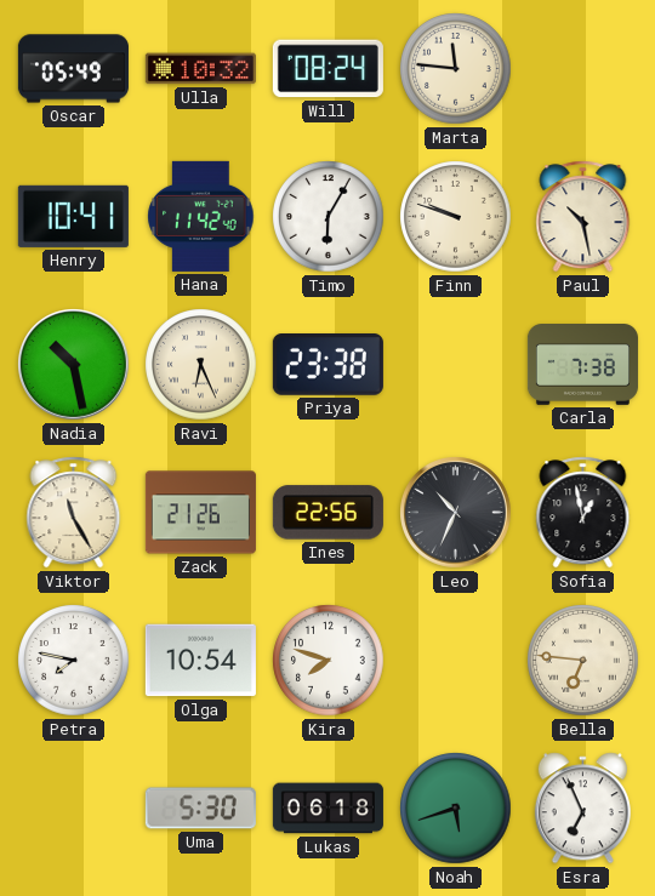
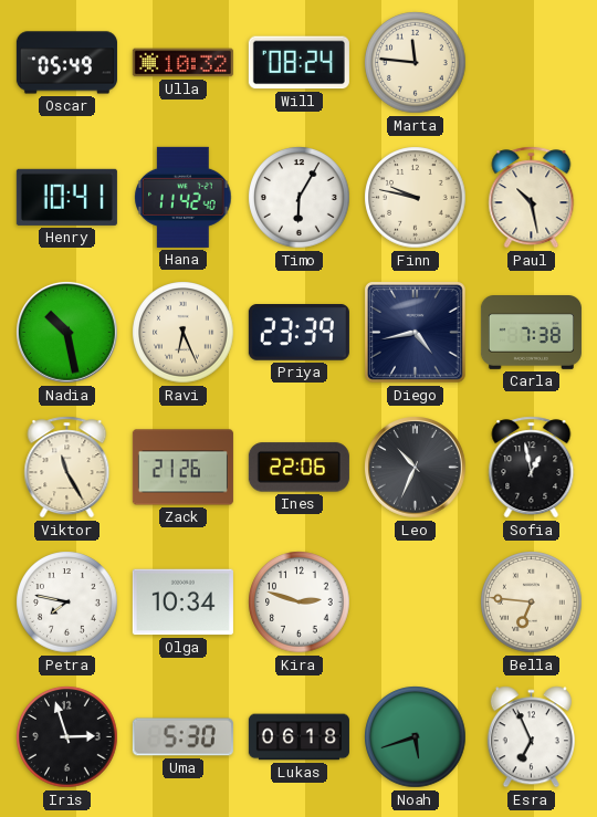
Finn: 9:48 -> 9:47
Priya: 23:38 -> 23:39
Diego: none -> 4:43
Ines: 22:56 -> 22:06
Olga: 10:54 -> 10:34
Kira: 7:48 -> 2:48
Iris: none -> 2:57
